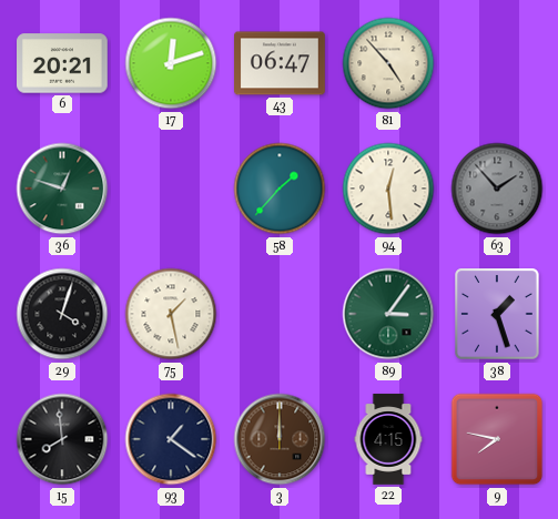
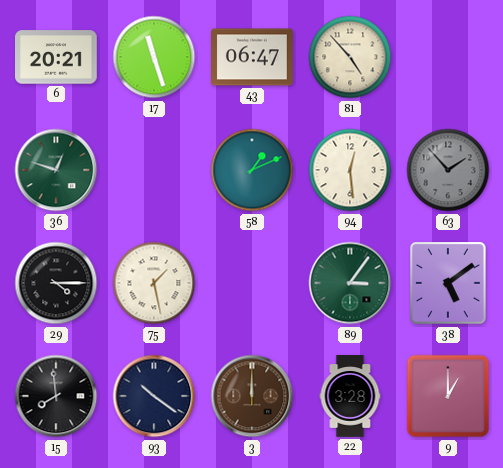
17: 12:12 -> 11:27
58: 1:37 -> 1:11
29: 4:03 -> 4:15
38: 1:27 -> 5:09
93: 1:21 -> 10:21
22: 4:15 -> 3:28
9: 7:47 -> 1:00
